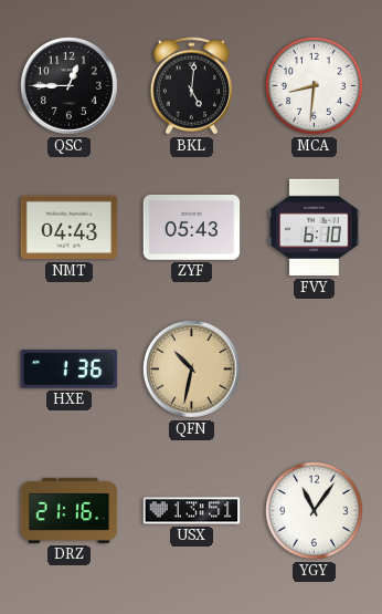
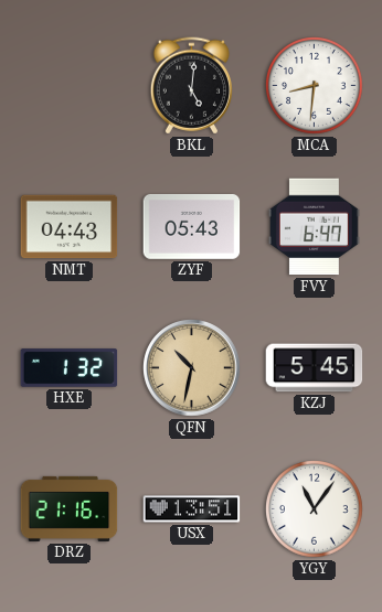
QSC: 12:45 -> none
FVY: 6:10 -> 6:47
HXE: 1:36 -> 1:32
KZJ: none -> 5:45
